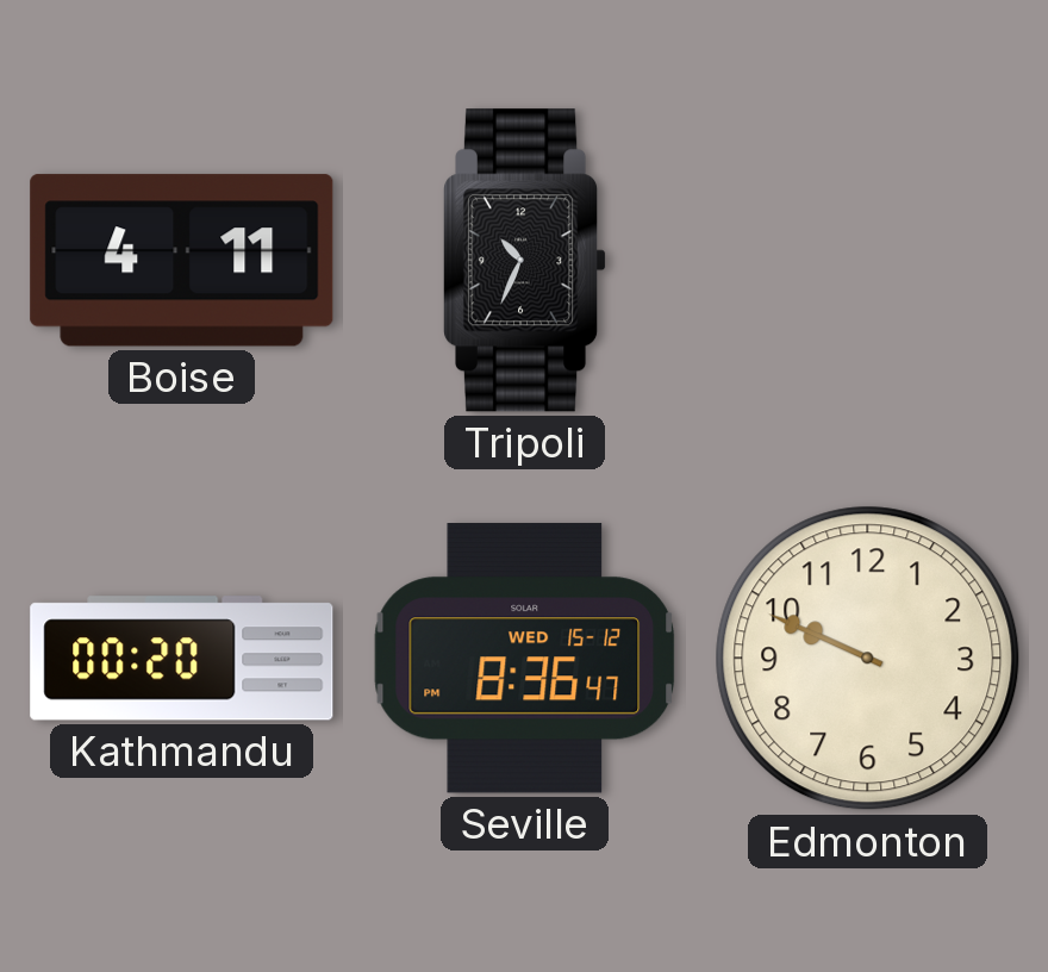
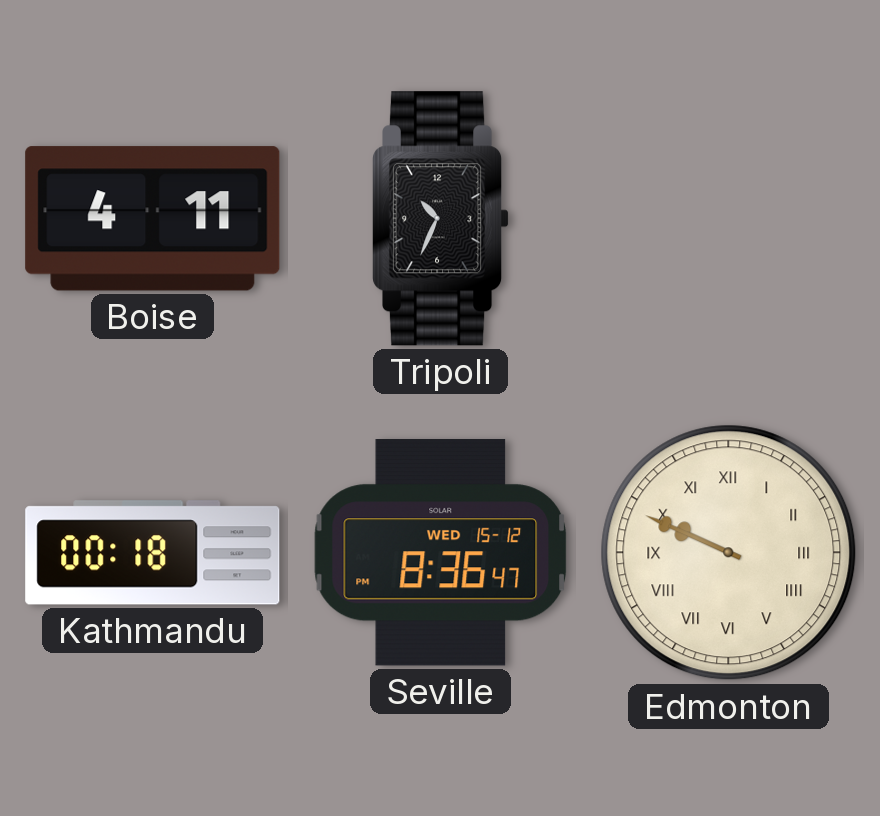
Kathmandu: 00:20 -> 00:18
Edmonton numerals: Arabic -> Roman
